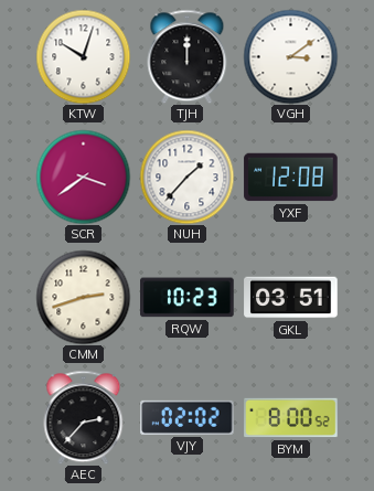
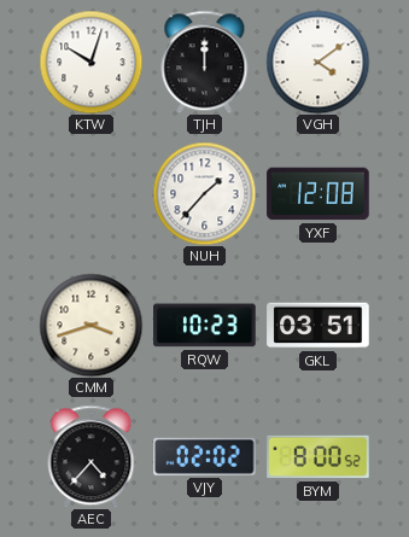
VGH: 3:09 -> 4:09
SCR: 3:39 -> none
CMM: 2:42 -> 3:42
AEC: 2:37 -> 4:37
